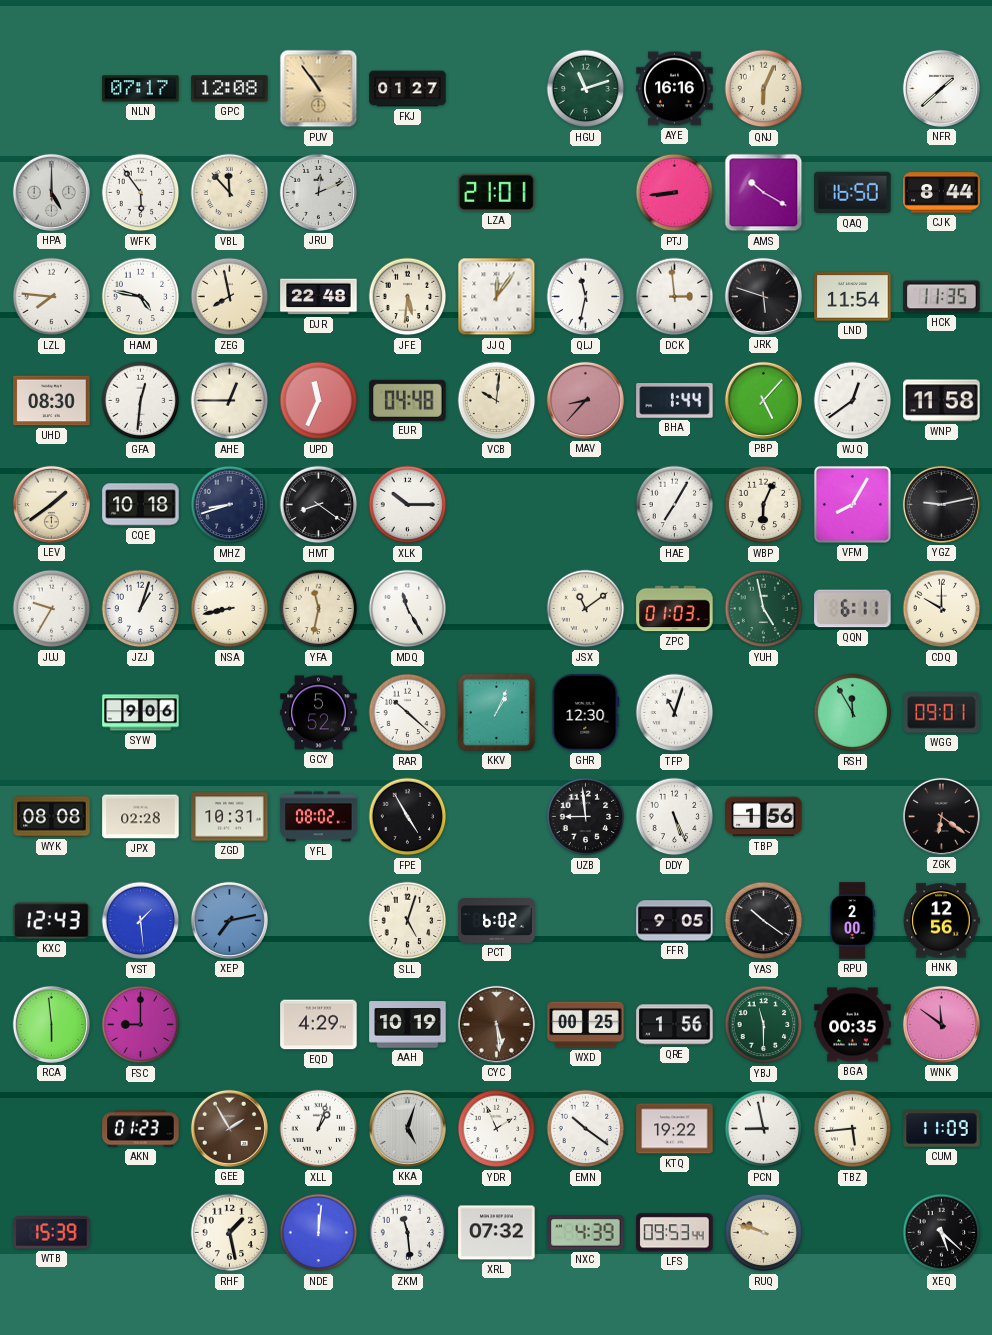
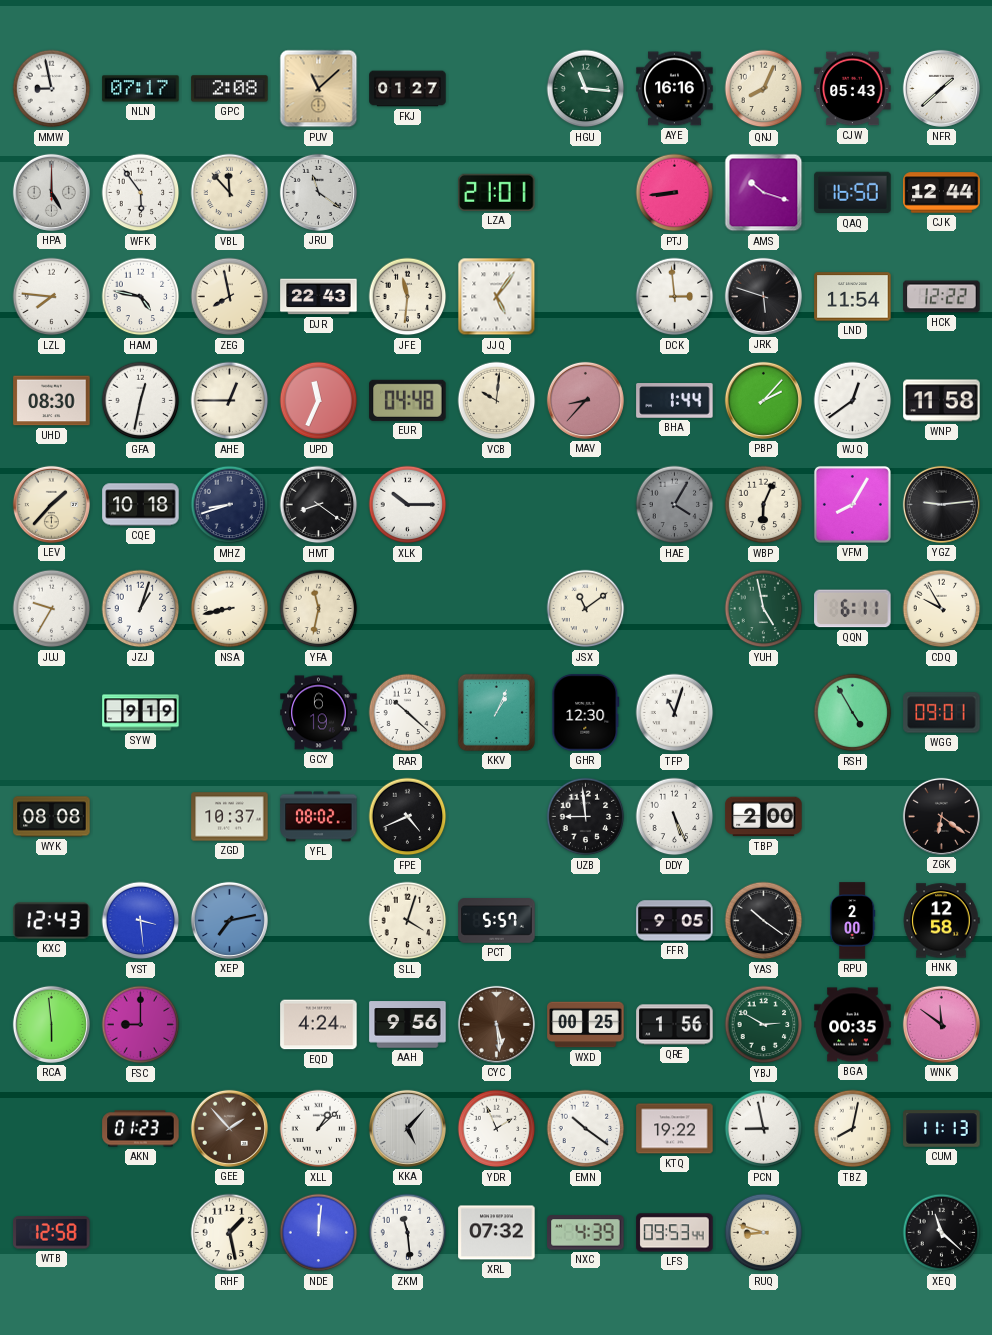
MMW: none -> 8:58
GPC: 12:08 -> 2:08
PUV: 10:54 -> 11:08
HGU: 11:12 -> 11:16
QNJ: 6:04 -> 8:04
CJW: none -> 05:43
JRU: 12:11 -> 11:21
AMS: 10:20 -> 10:18
CJK: 8:44 -> 12:44
DJR: 22:48 -> 22:43
JFE: 5:31 -> 11:31
JJQ: 12:06 -> 5:06
QLJ: 11:32 -> none
HCK: 11:35 -> 12:22
GFA: 12:31 -> 12:32
PBP: 5:07 -> 2:07
LEV: 1:39 -> 1:37
HAE: 7:05 -> 4:05
HAE dial: white -> grey
YGZ: 9:13 -> 9:14
MDQ: 11:25 -> none
ZPC: 01:03 -> none
CDQ: 10:00 -> 9:55
SYW: 9:06 -> 9:19
GCY: 5:52 -> 6:19
RSH: 11:55 -> 4:55
JPX: 02:28 -> none
ZGD: 10:31 -> 10:37
FPE: 4:55 -> 4:41
TBP: 1:56 -> 2:00
YST: 1:29 -> 3:29
SLL: 5:03 -> 4:03
PCT: 6:02 -> 5:57
HNK: 12:56 -> 12:58
EQD: 4:29 -> 4:24
AAH: 10:19 -> 9:56
YBJ: 11:30 -> 2:50
GEE: 1:55 -> 1:53
XLL: 1:03 -> 1:08
KKA: 5:03 -> 5:07
TBZ: 5:44 -> 8:02
CUM: 11:09 -> 11:13
WTB: 15:39 -> 12:58
RUQ: 9:48 -> 8:48
XEQ: 5:22 -> 11:22
